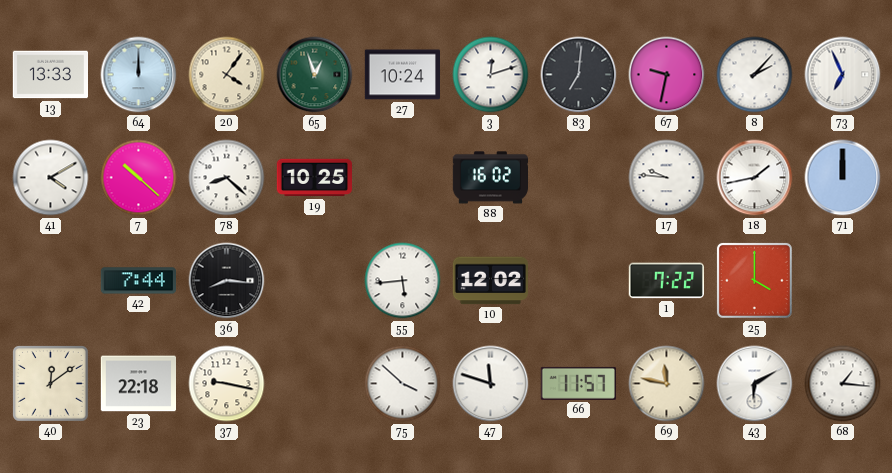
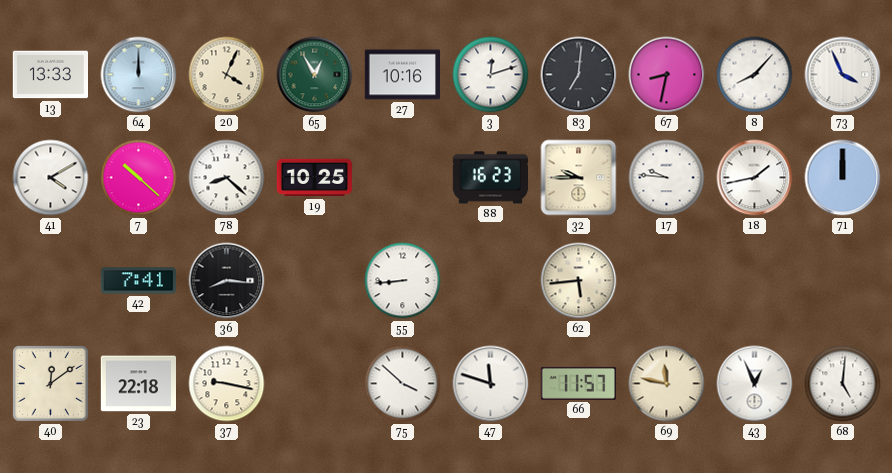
20: 4:06 -> 4:04
65: 12:57 -> 12:55
27: 10:24 -> 10:16
67: 9:32 -> 8:32
8: 2:07 -> 8:07
73: 6:56 -> 3:56
88: 16:02 -> 16:23
32: none -> 9:45
42: 7:44 -> 7:41
55: 5:44 -> 8:44
10: 12:02 -> none
62: none -> 5:44
1: 7:22 -> none
25: 4:00 -> none
43: 6:10 -> 12:56
68: 1:16 -> 5:01
